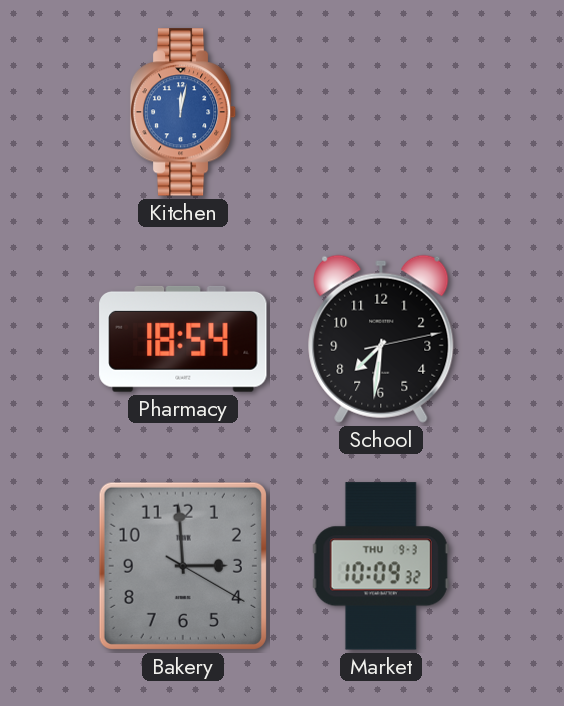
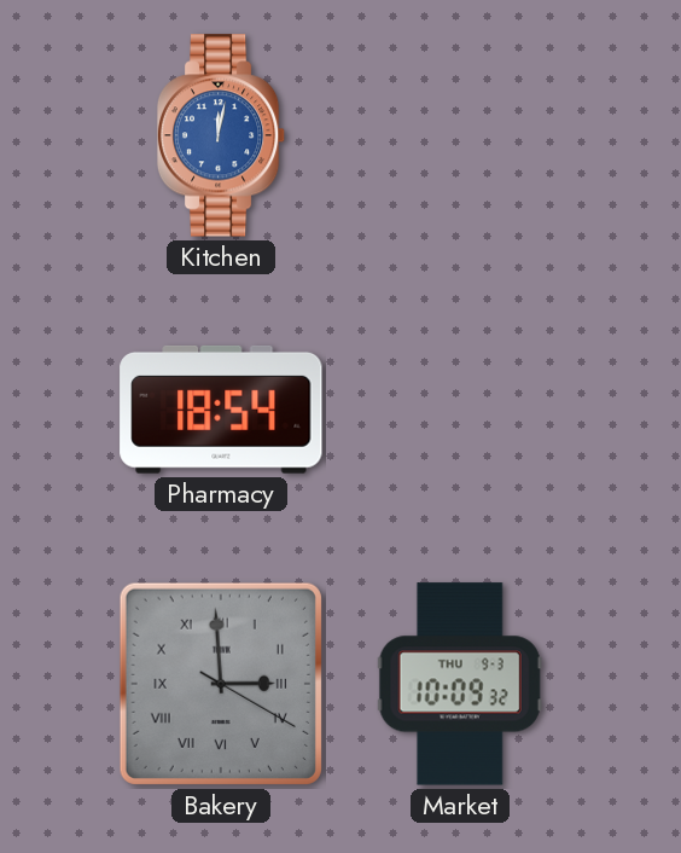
School: 7:31 -> none
Bakery numerals: Arabic -> Roman
